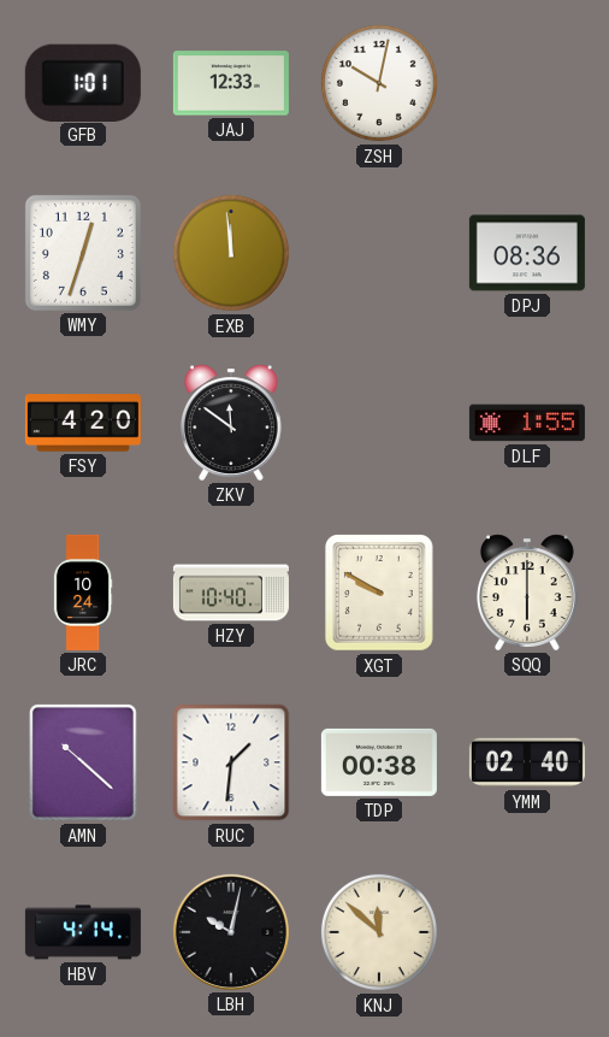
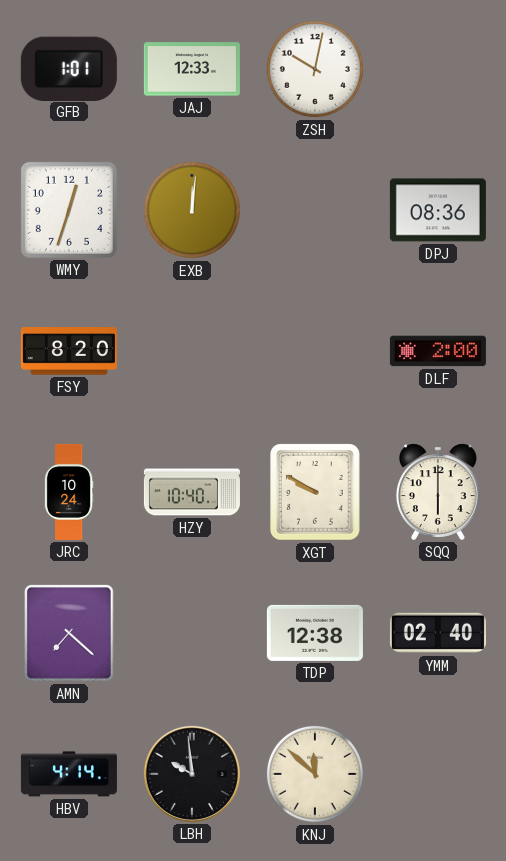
EXB: 11:59 -> 12:01
FSY: 4:20 -> 8:20
ZKV: 11:51 -> none
DLF: 1:55 -> 2:00
AMN: 10:22 -> 7:22
RUC: 1:31 -> none
TDP: 00:38 -> 12:38
LBH: 10:02 -> 9:59
